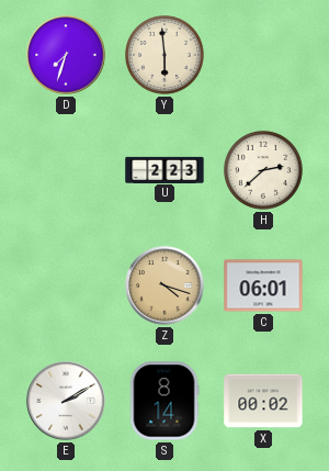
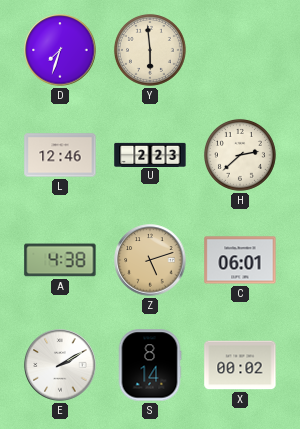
L: none -> 12:46
A: none -> 4:38
Z: 4:18 -> 5:12
